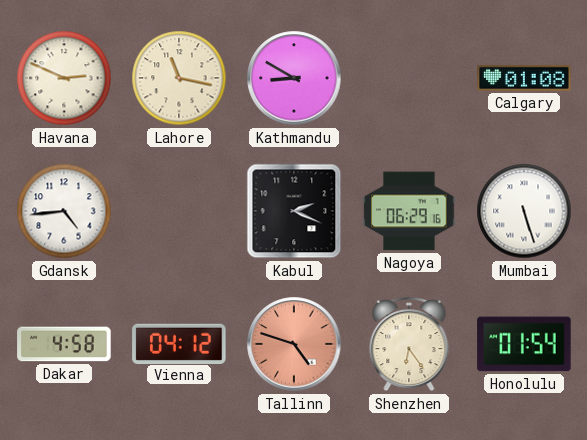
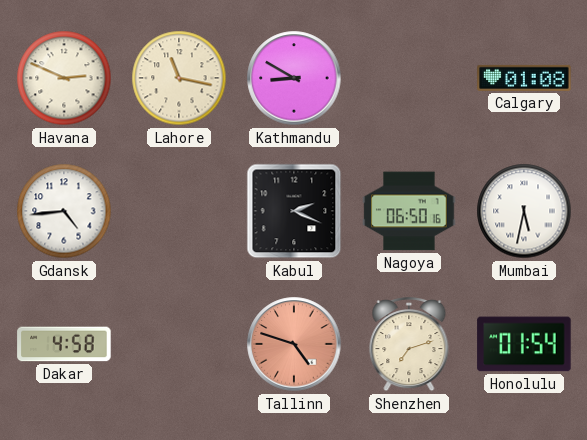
Nagoya: 06:29 -> 06:50
Mumbai: 5:27 -> 5:32
Vienna: 04:12 -> none
Shenzhen: 6:24 -> 7:12
